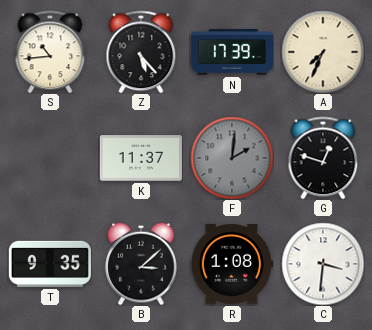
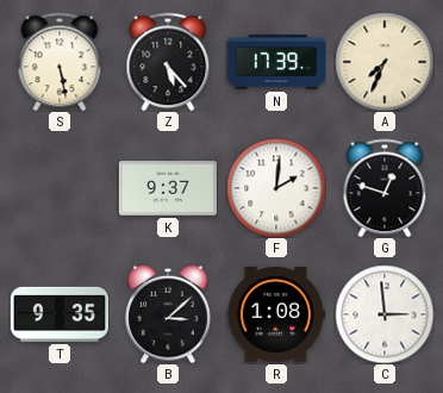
S: 10:44 -> 5:28
K: 11:37 -> 9:37
F dial: grey -> white
C: 3:31 -> 2:59
